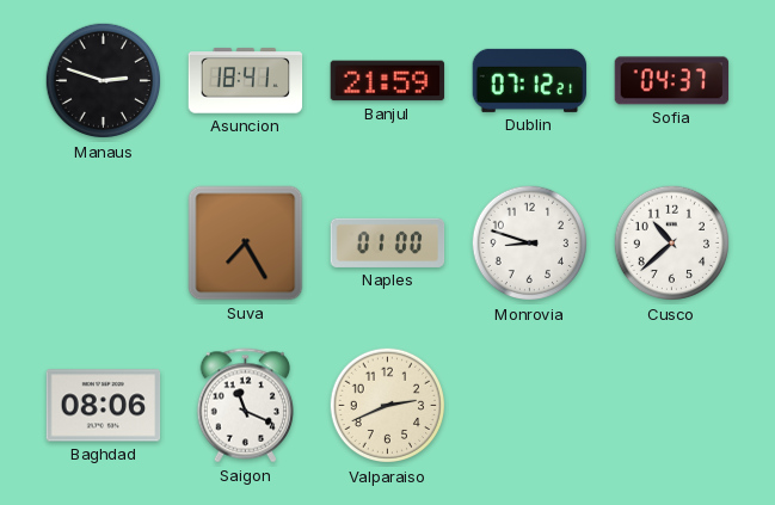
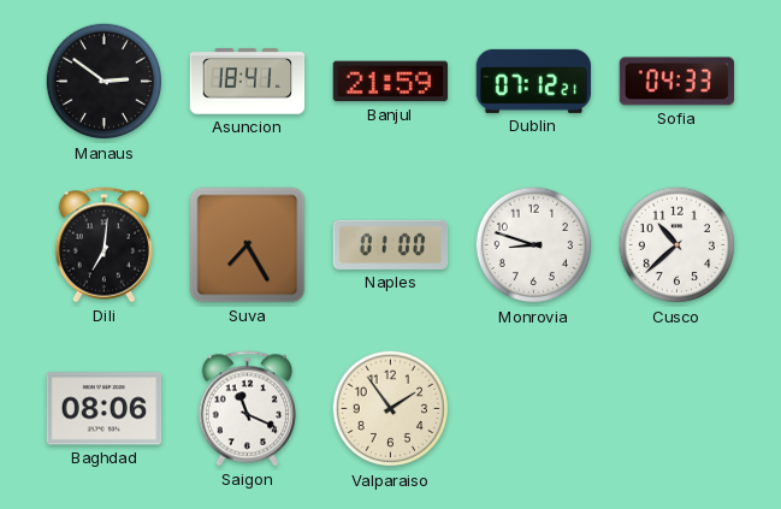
Manaus: 2:48 -> 2:51
Sofia: 04:37 -> 04:33
Dili: none -> 7:01
Valparaiso: 2:41 -> 1:54
